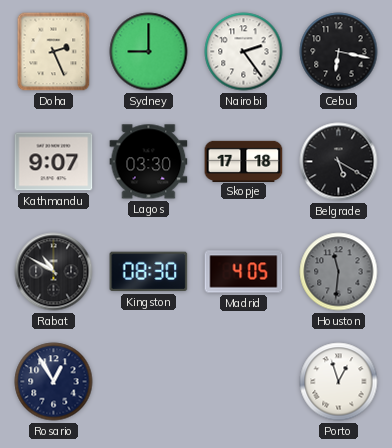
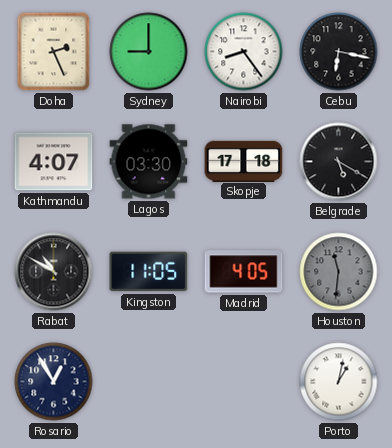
Nairobi: 2:24 -> 8:24
Kathmandu: 9:07 -> 4:07
Kingston: 08:30 -> 11:05
Porto: 12:57 -> 1:02
